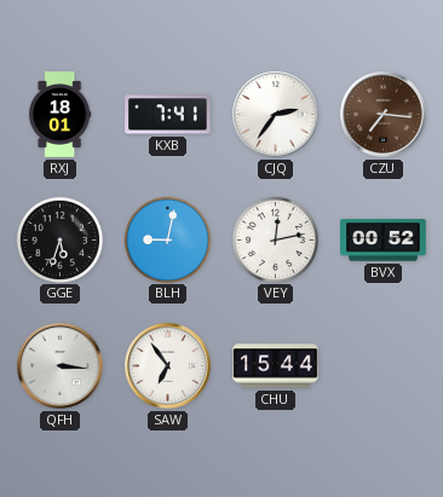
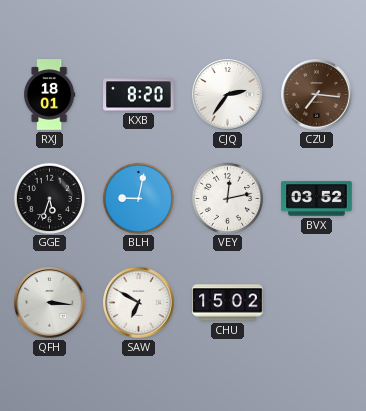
KXB: 7:41 -> 8:20
BVX: 00:52 -> 03:52
SAW: 6:54 -> 6:50
CHU: 15:44 -> 15:02
